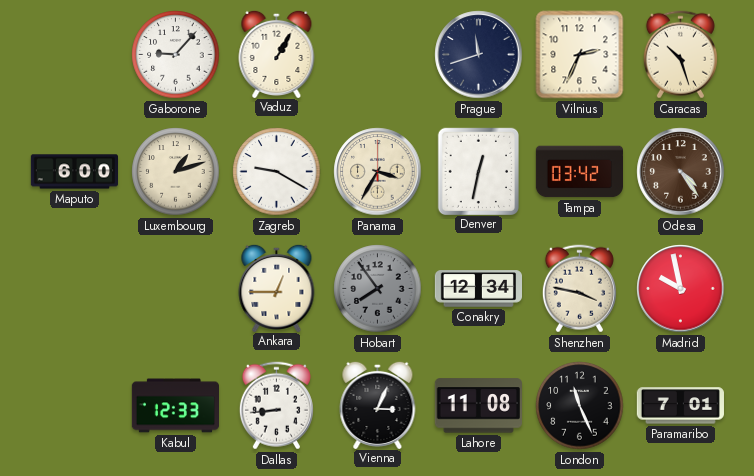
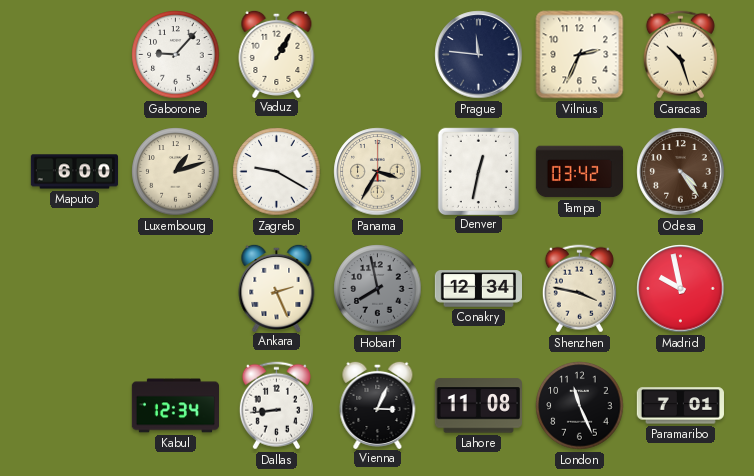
Prague: 11:42 -> 11:46
Ankara: 12:45 -> 2:26
Hobart: 7:54 -> 7:58
Kabul: 12:33 -> 12:34
